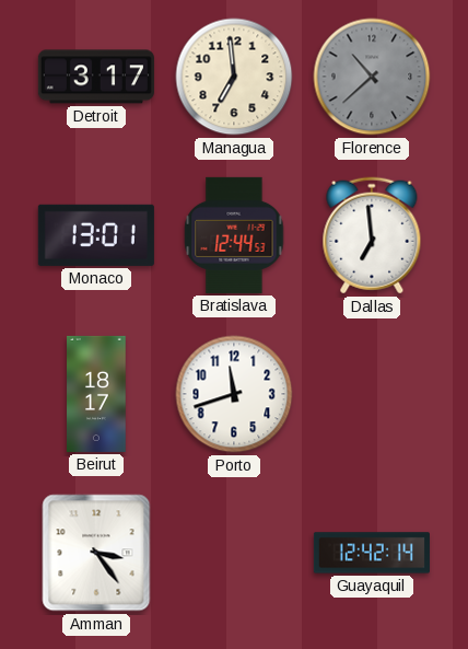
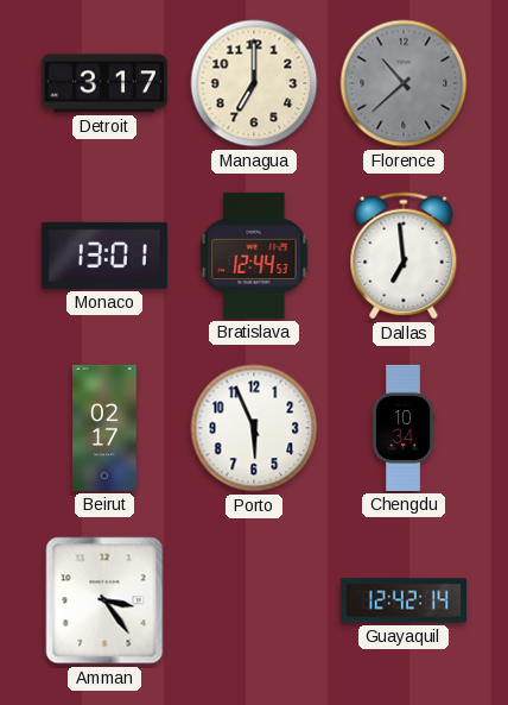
Managua: 6:59 -> 7:00
Beirut: 18:17 -> 02:17
Porto: 11:42 -> 5:56
Chengdu: none -> 10:34
